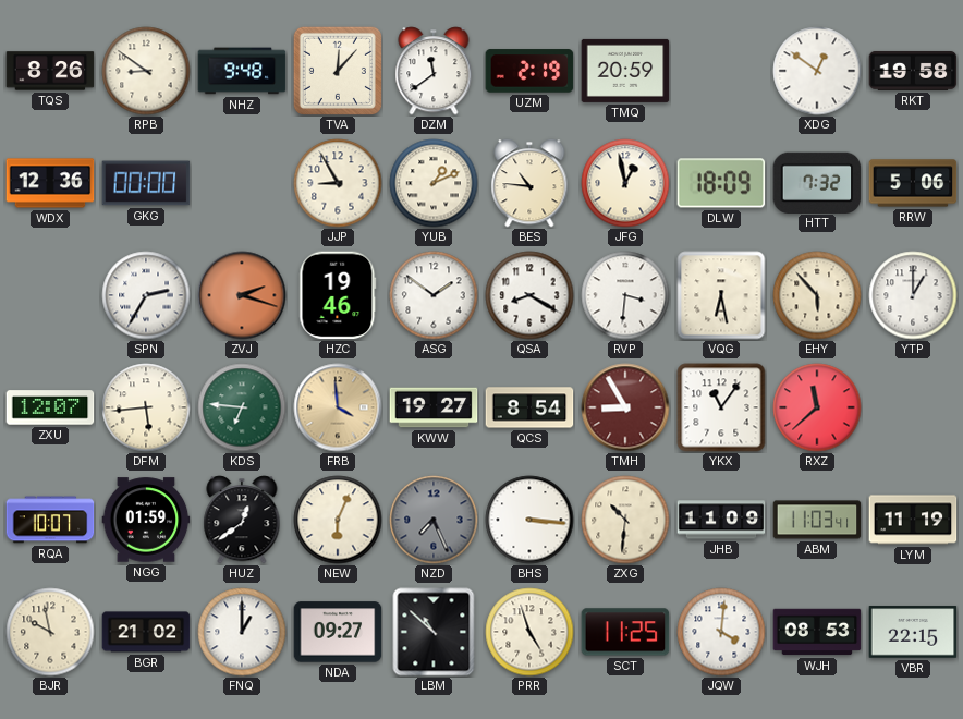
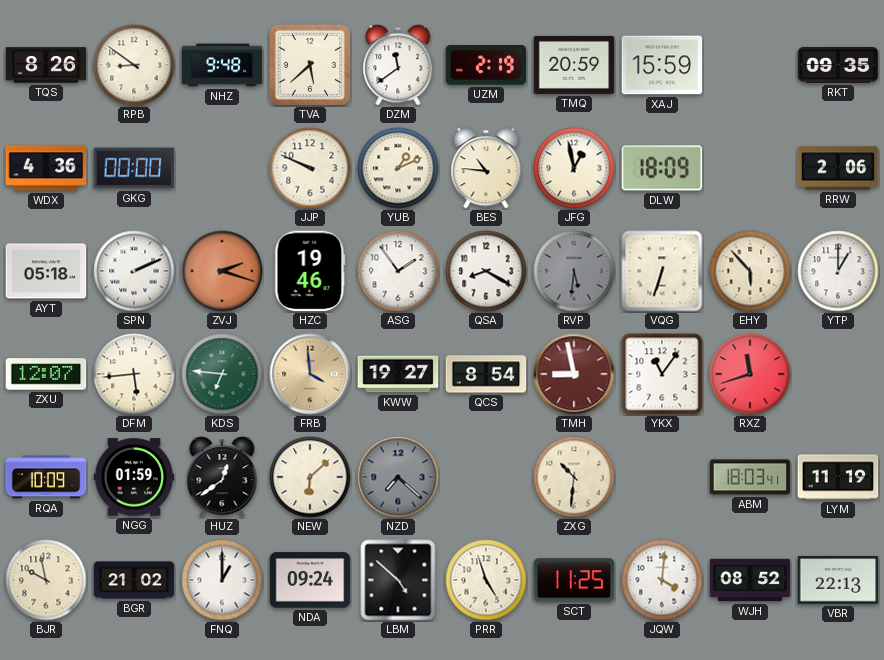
TVA: 12:07 -> 5:38
XAJ: none -> 15:59
XDG: 12:51 -> none
RKT: 19:58 -> 09:35
WDX: 12:36 -> 4:36
JJP: 8:55 -> 9:49
HTT: 7:32 -> none
RRW: 5:06 -> 2:06
AYT: none -> 05:18
SPN: 2:35 -> 2:11
ASG: 1:51 -> 1:54
RVP: 3:31 -> 5:31
RVP dial: white -> grey
VQG: 6:28 -> 6:33
TMH: 8:55 -> 8:58
RXZ: 11:38 -> 11:42
RQA: 10:07 -> 10:09
NEW: 6:04 -> 6:08
NZD: 7:26 -> 7:22
BHS: 3:16 -> none
JHB: 11:09 -> none
ABM: 11:03 -> 18:03
NDA: 09:27 -> 09:24
LBM: 10:52 -> 4:52
WJH: 08:53 -> 08:52
VBR: 22:15 -> 22:13
